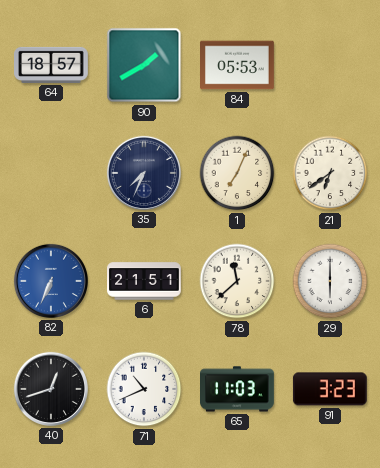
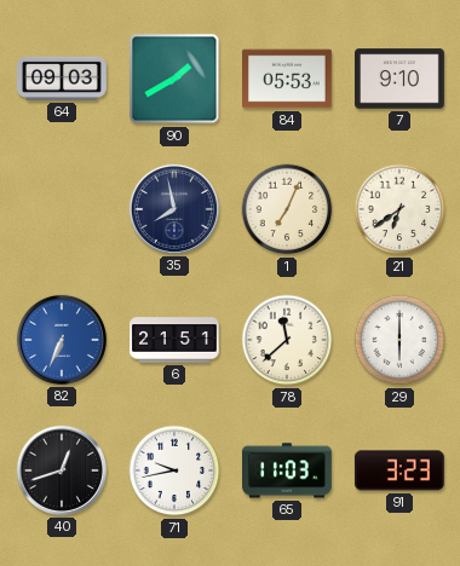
64: 18:57 -> 09:03
7: none -> 9:10
35: 7:34 -> 7:58
71: 10:41 -> 9:43
